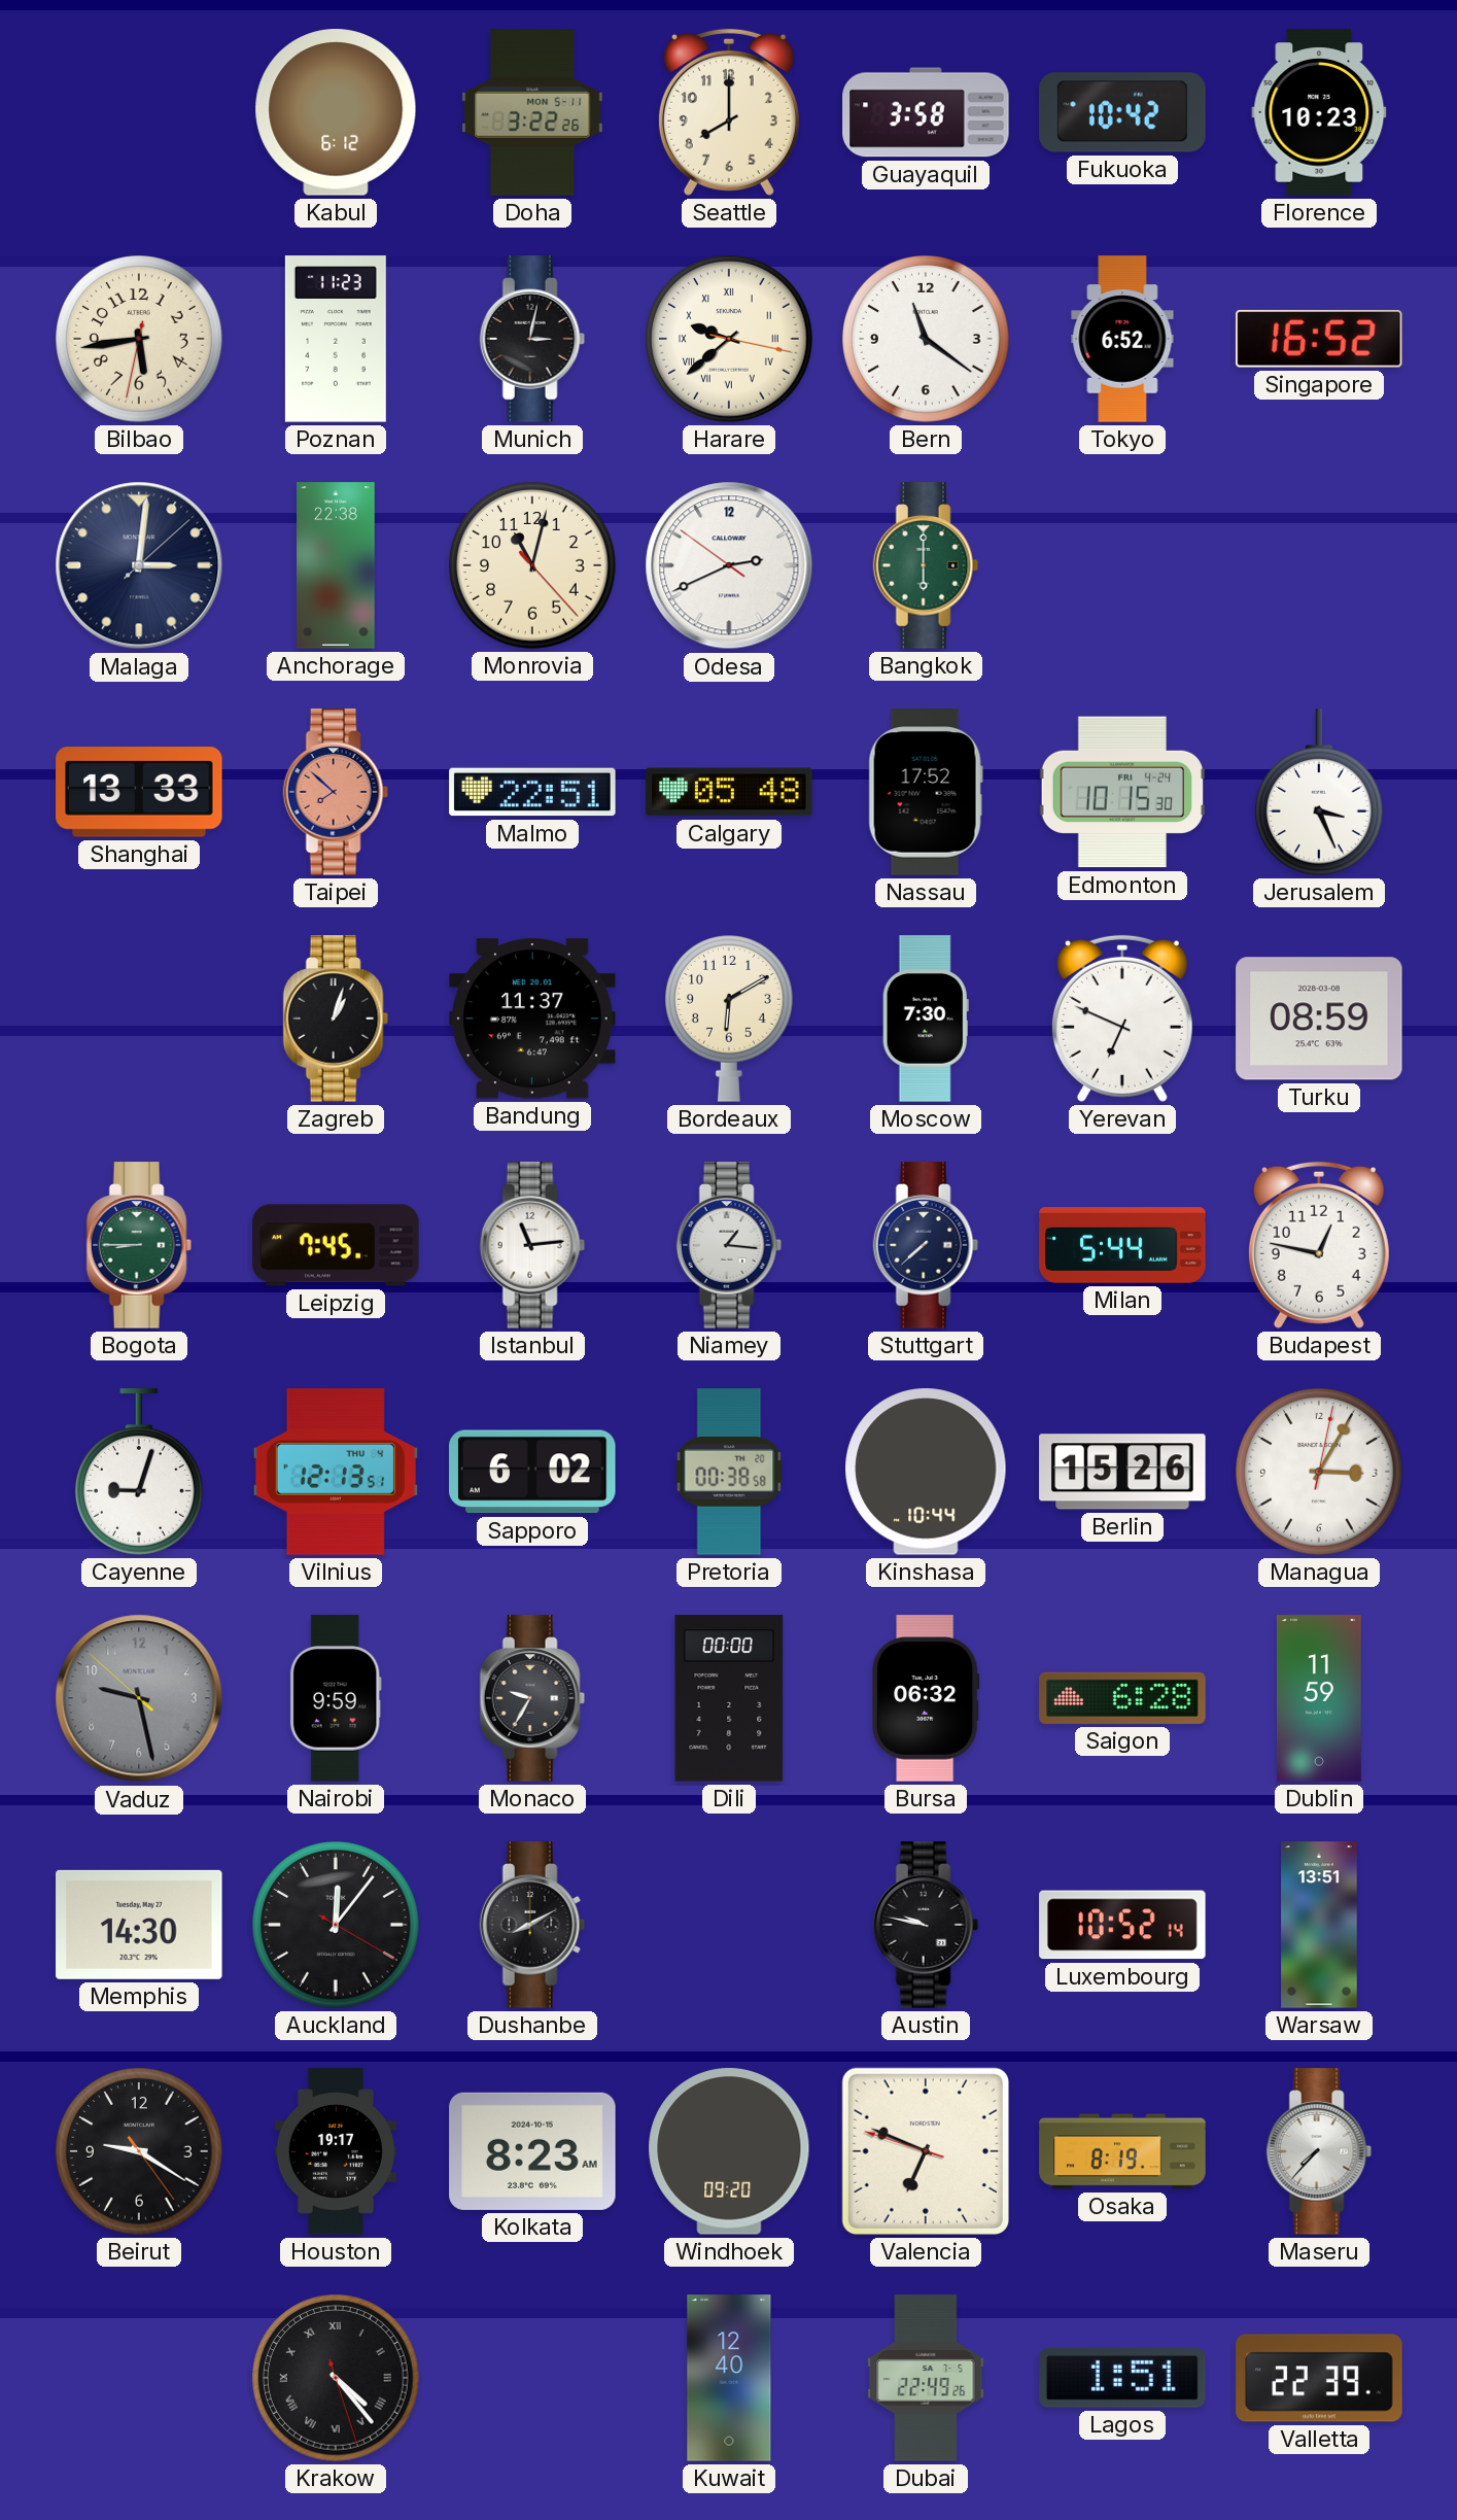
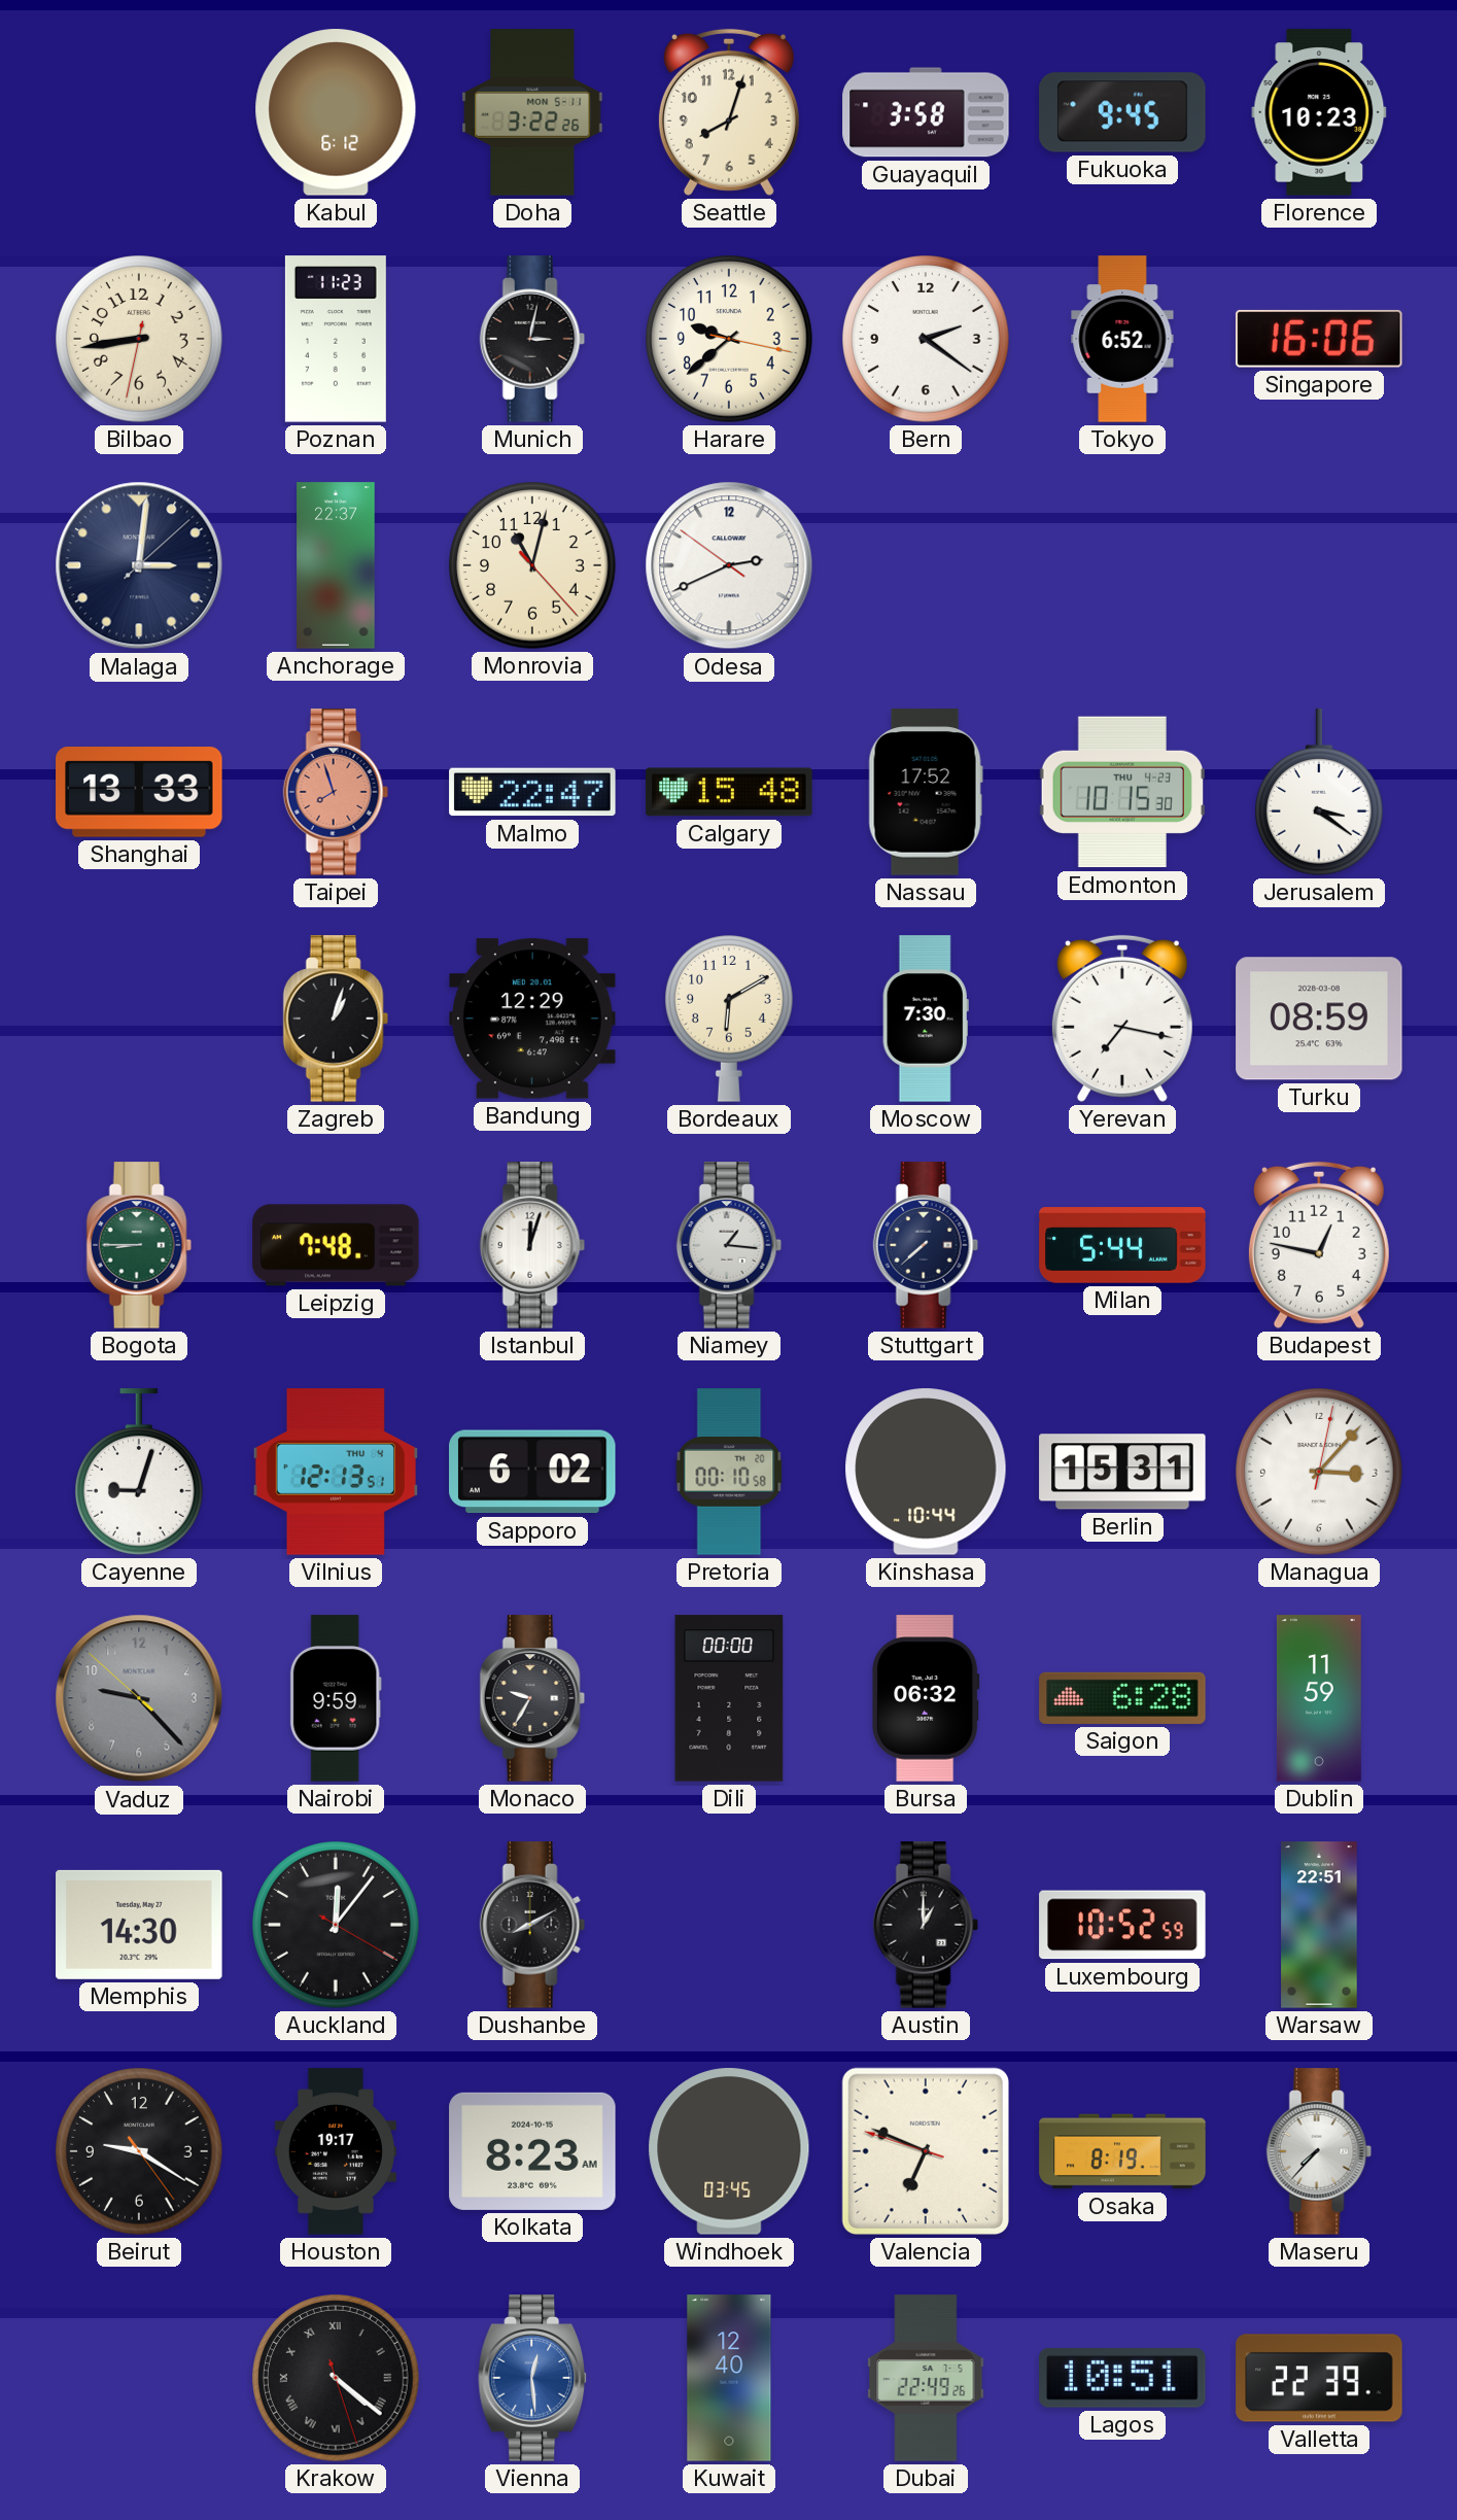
Seattle: 8:00 -> 8:03
Fukuoka: 10:42 -> 9:45
Bilbao: 5:43 -> 8:43
Harare numerals: Roman -> Arabic
Bern: 11:21 -> 2:21
Singapore: 16:52 -> 16:06
Anchorage: 22:38 -> 22:37
Bangkok: 6:00 -> none
Taipei: 7:52 -> 7:57
Malmo: 22:51 -> 22:47
Calgary: 05:48 -> 15:48
Edmonton date: FRI 4-24 -> THU 4-23
Jerusalem: 3:26 -> 3:21
Bandung: 11:37 -> 12:29
Yerevan: 6:49 -> 7:17
Leipzig: 7:45 -> 7:48
Istanbul: 11:14 -> 12:03
Pretoria: 00:38 -> 00:10
Berlin: 15:26 -> 15:31
Managua: 3:05 -> 3:07
Vaduz: 9:27 -> 9:22
Austin: 9:47 -> 1:00
Luxembourg: 10:52:14 -> 10:52:59
Warsaw: 13:51 -> 22:51
Windhoek: 09:20 -> 03:45
Krakow: 4:23 -> 4:21
Vienna: none -> 12:29
Lagos: 1:51 -> 10:51
